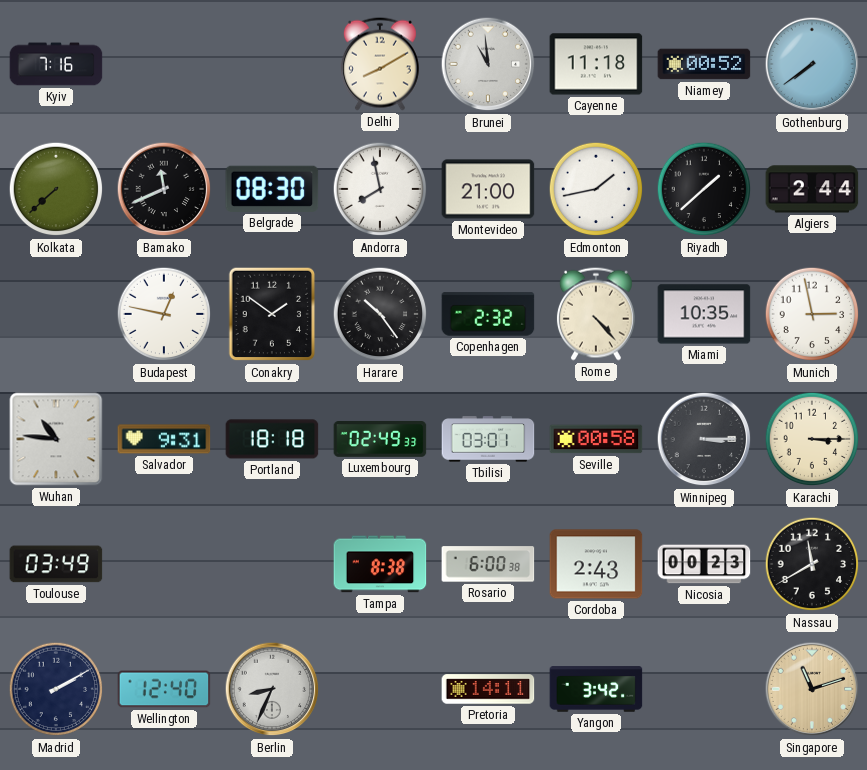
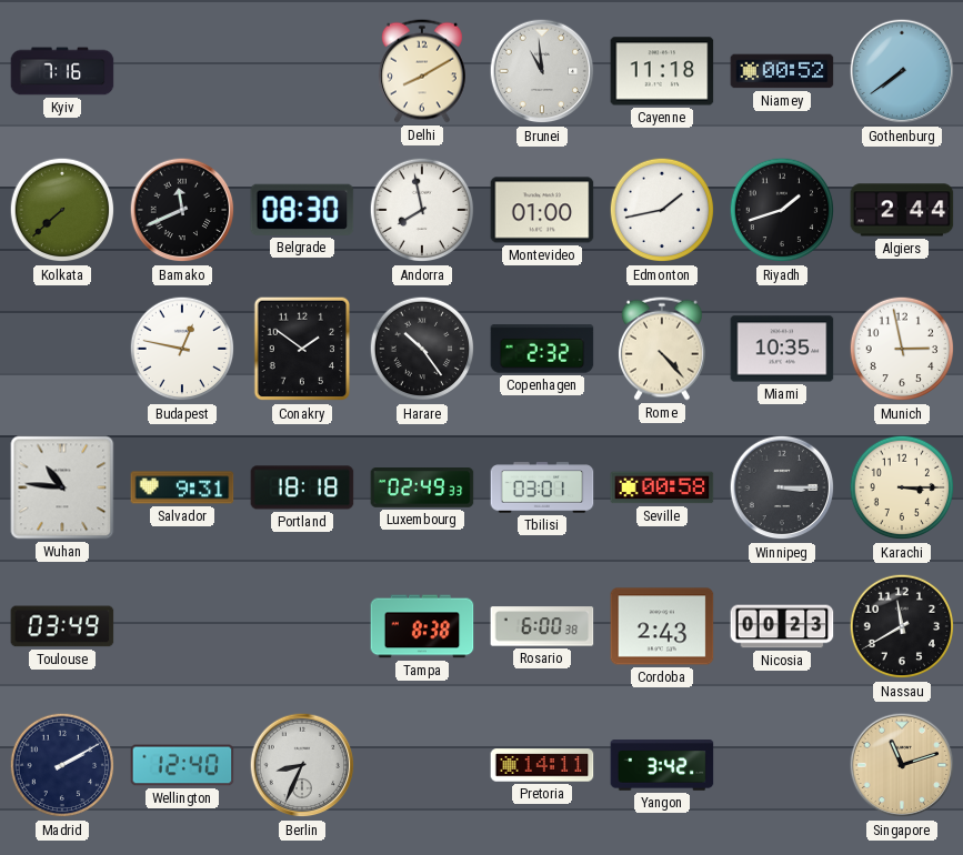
Montevideo: 21:00 -> 01:00
Riyadh: 1:38 -> 1:42
